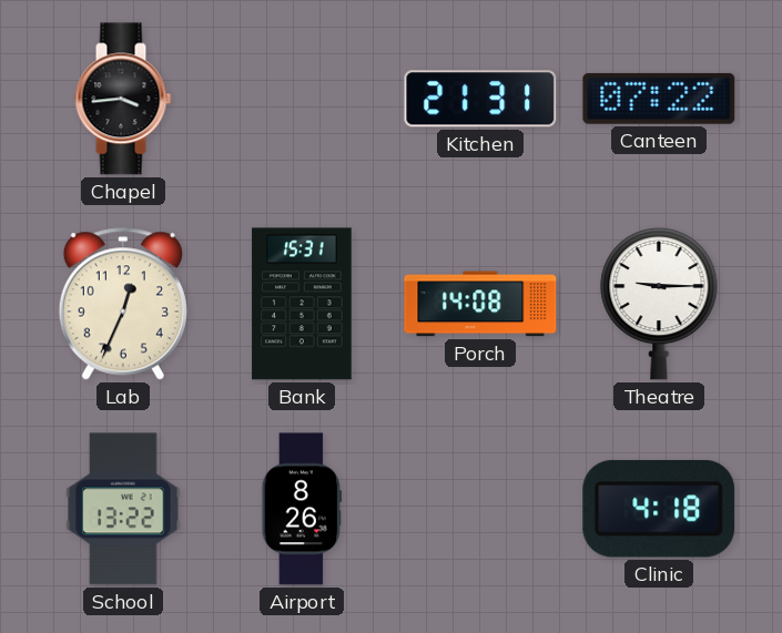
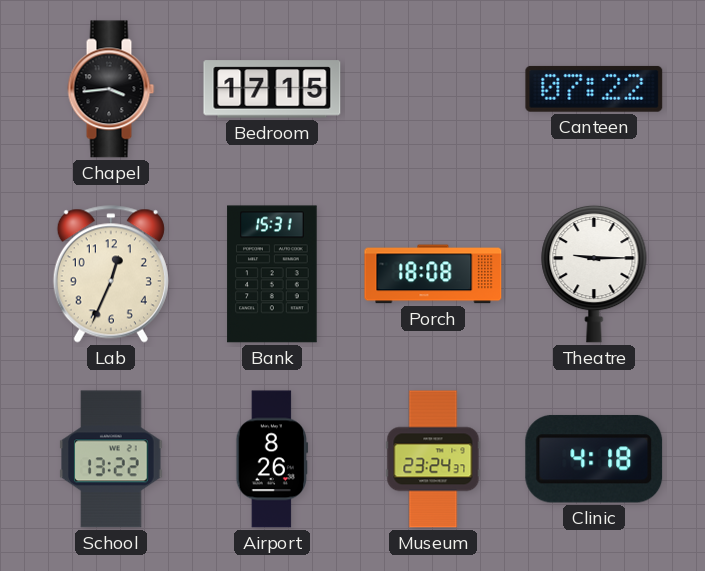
Bedroom: none -> 17:15
Kitchen: 21:31 -> none
Porch: 14:08 -> 18:08
Museum: none -> 23:24
